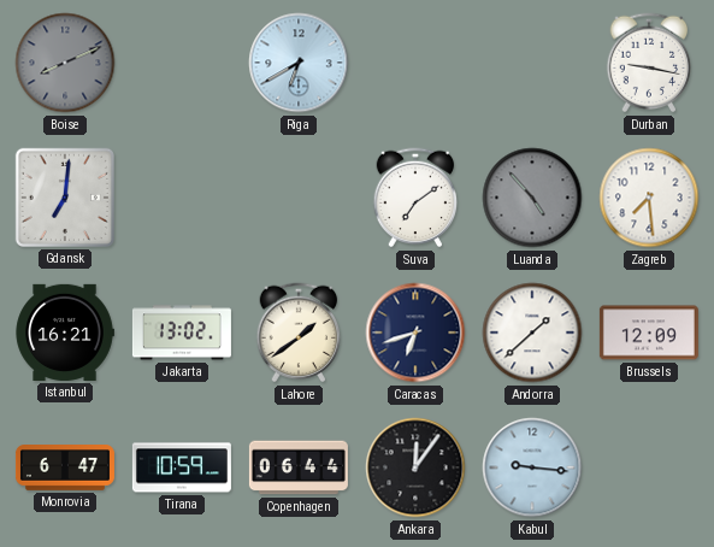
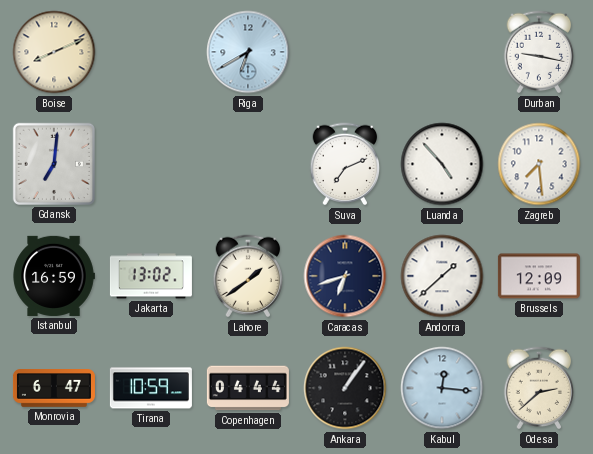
Boise dial: grey -> cream
Suva: 7:09 -> 7:11
Luanda dial: grey -> white
Istanbul: 16:21 -> 16:59
Copenhagen: 06:44 -> 04:44
Ankara: 12:06 -> 1:06
Kabul: 9:16 -> 12:16
Odesa: none -> 2:38
